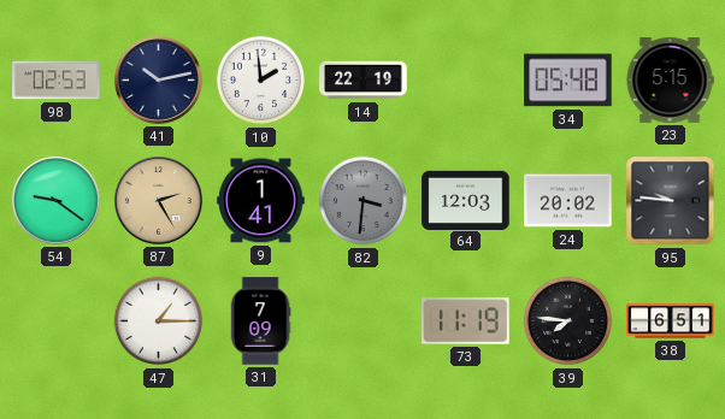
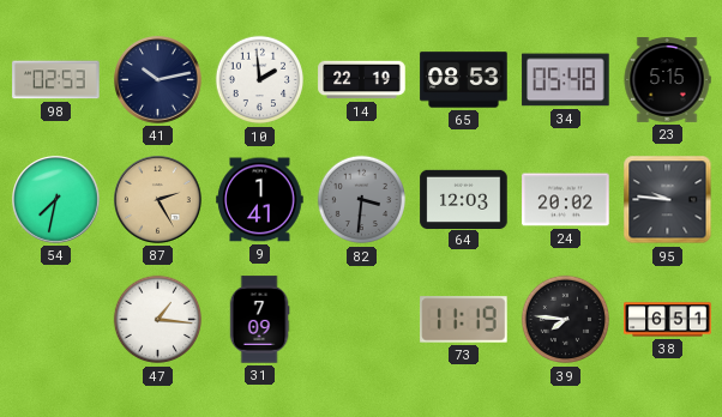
65: none -> 08:53
54: 9:21 -> 7:32
47: 1:15 -> 1:16
